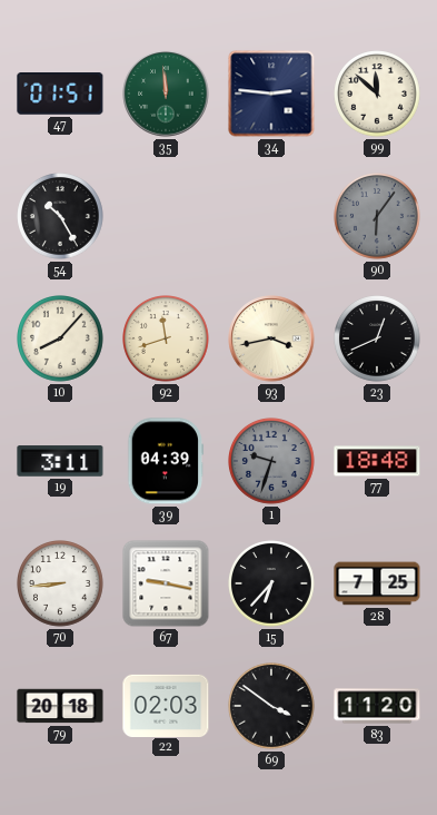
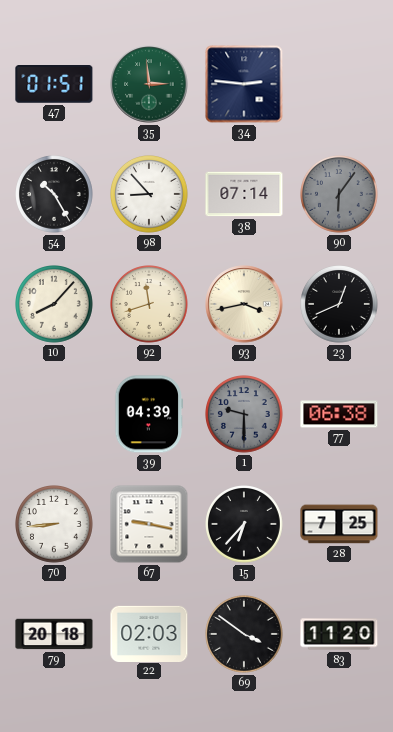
35: 11:59 -> 2:59
99: 11:52 -> none
98: none -> 8:53
38: none -> 07:14
19: 3:11 -> none
1: 9:33 -> 9:30
77: 18:48 -> 06:38
